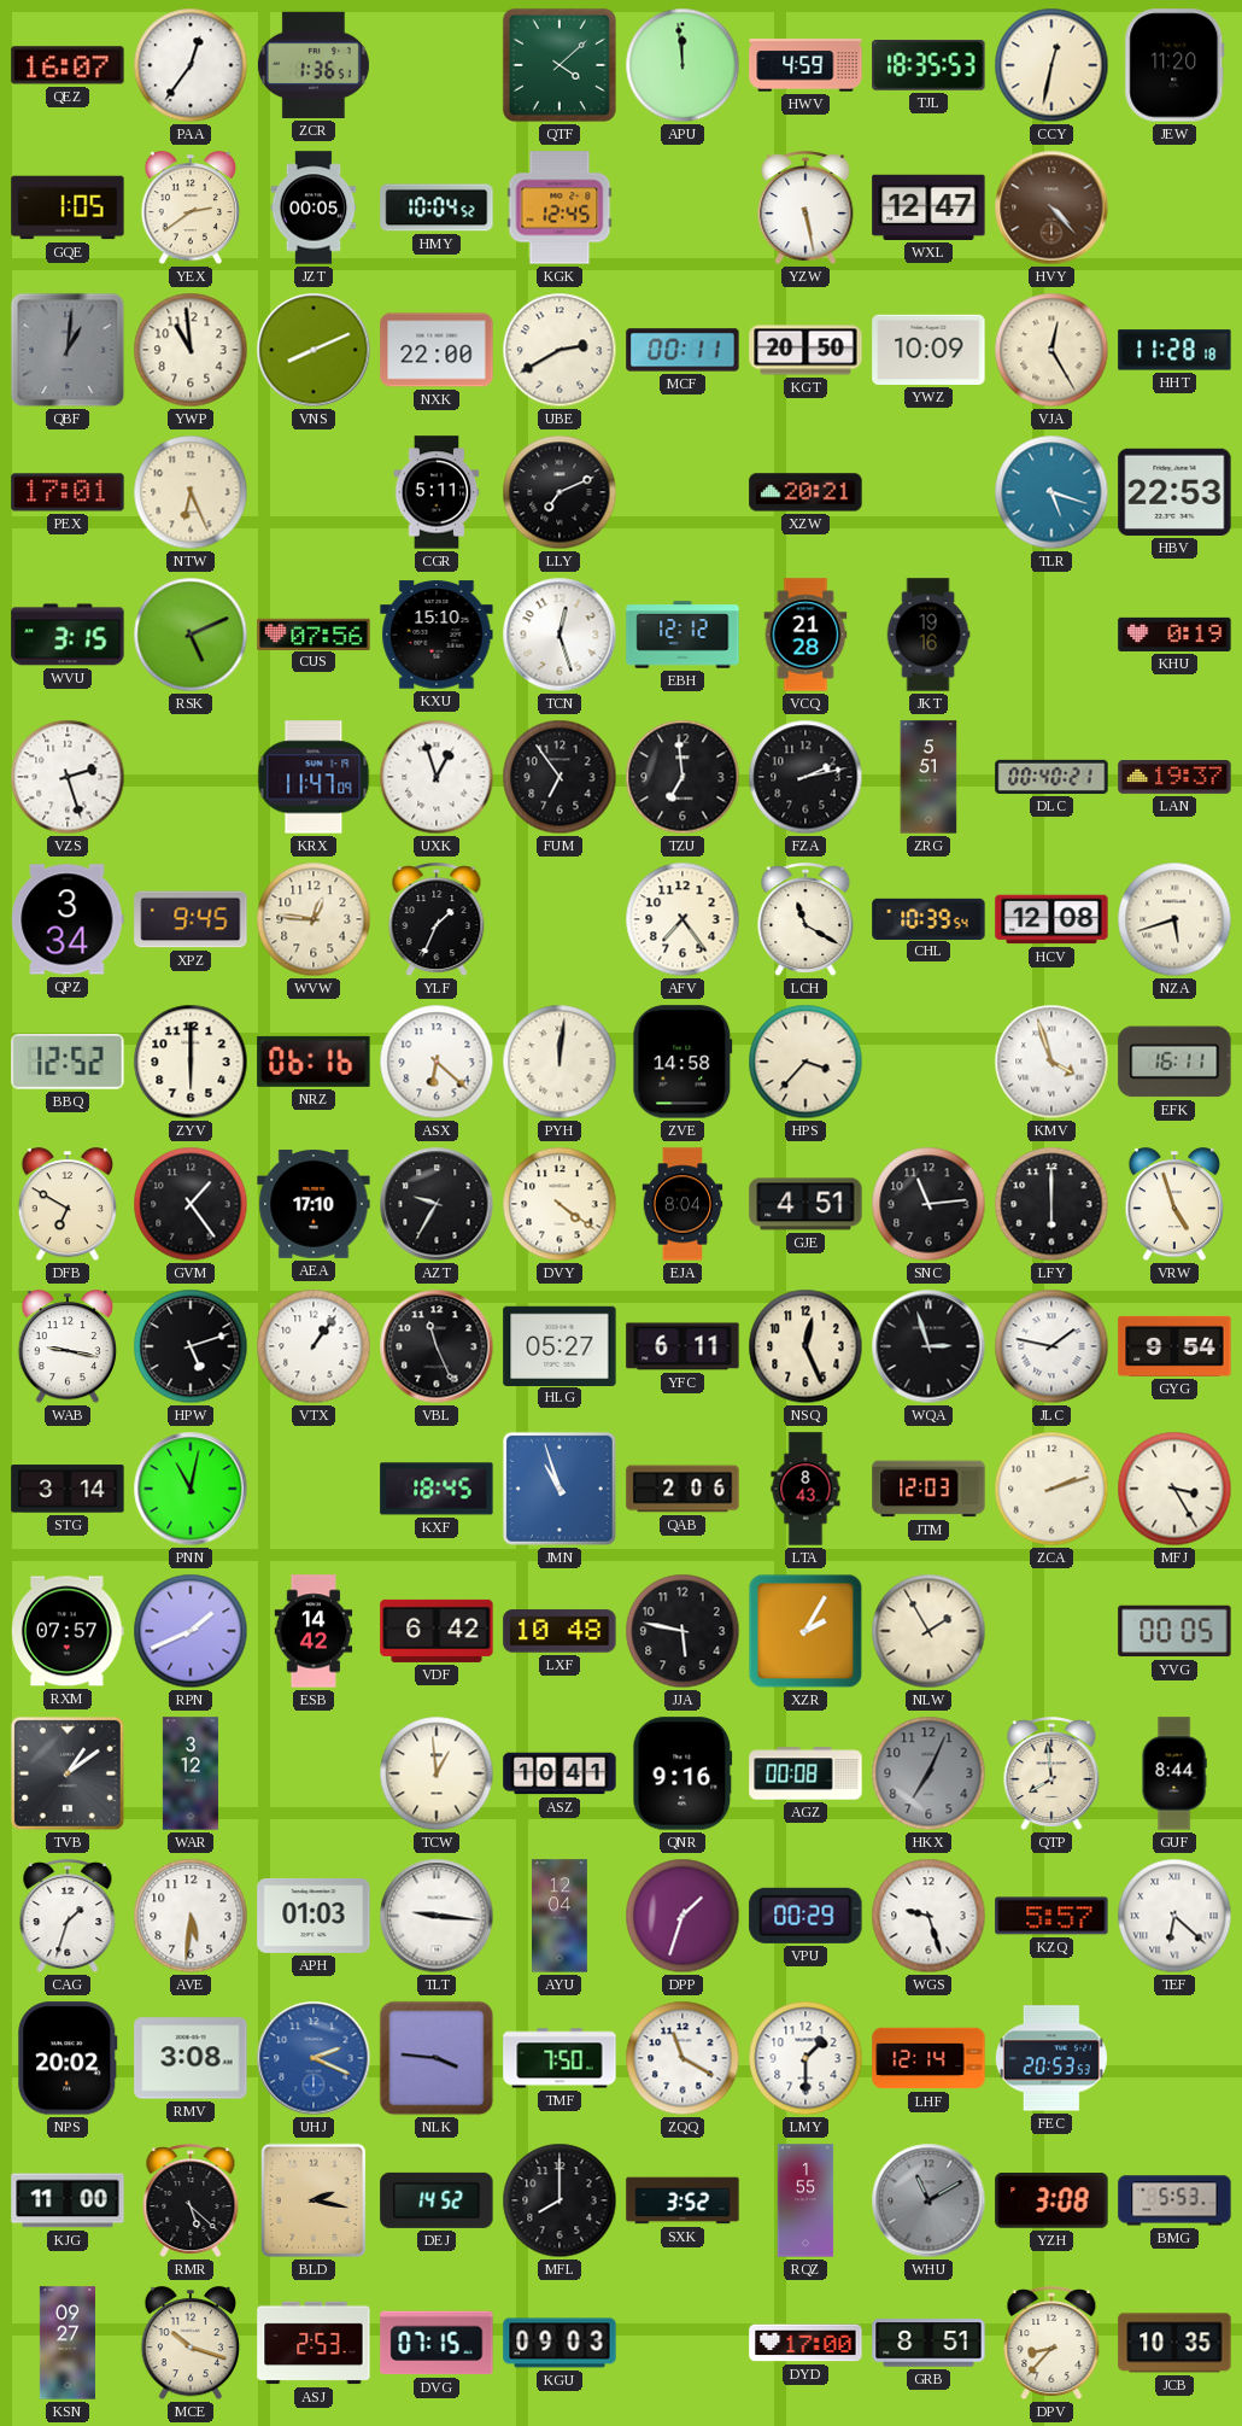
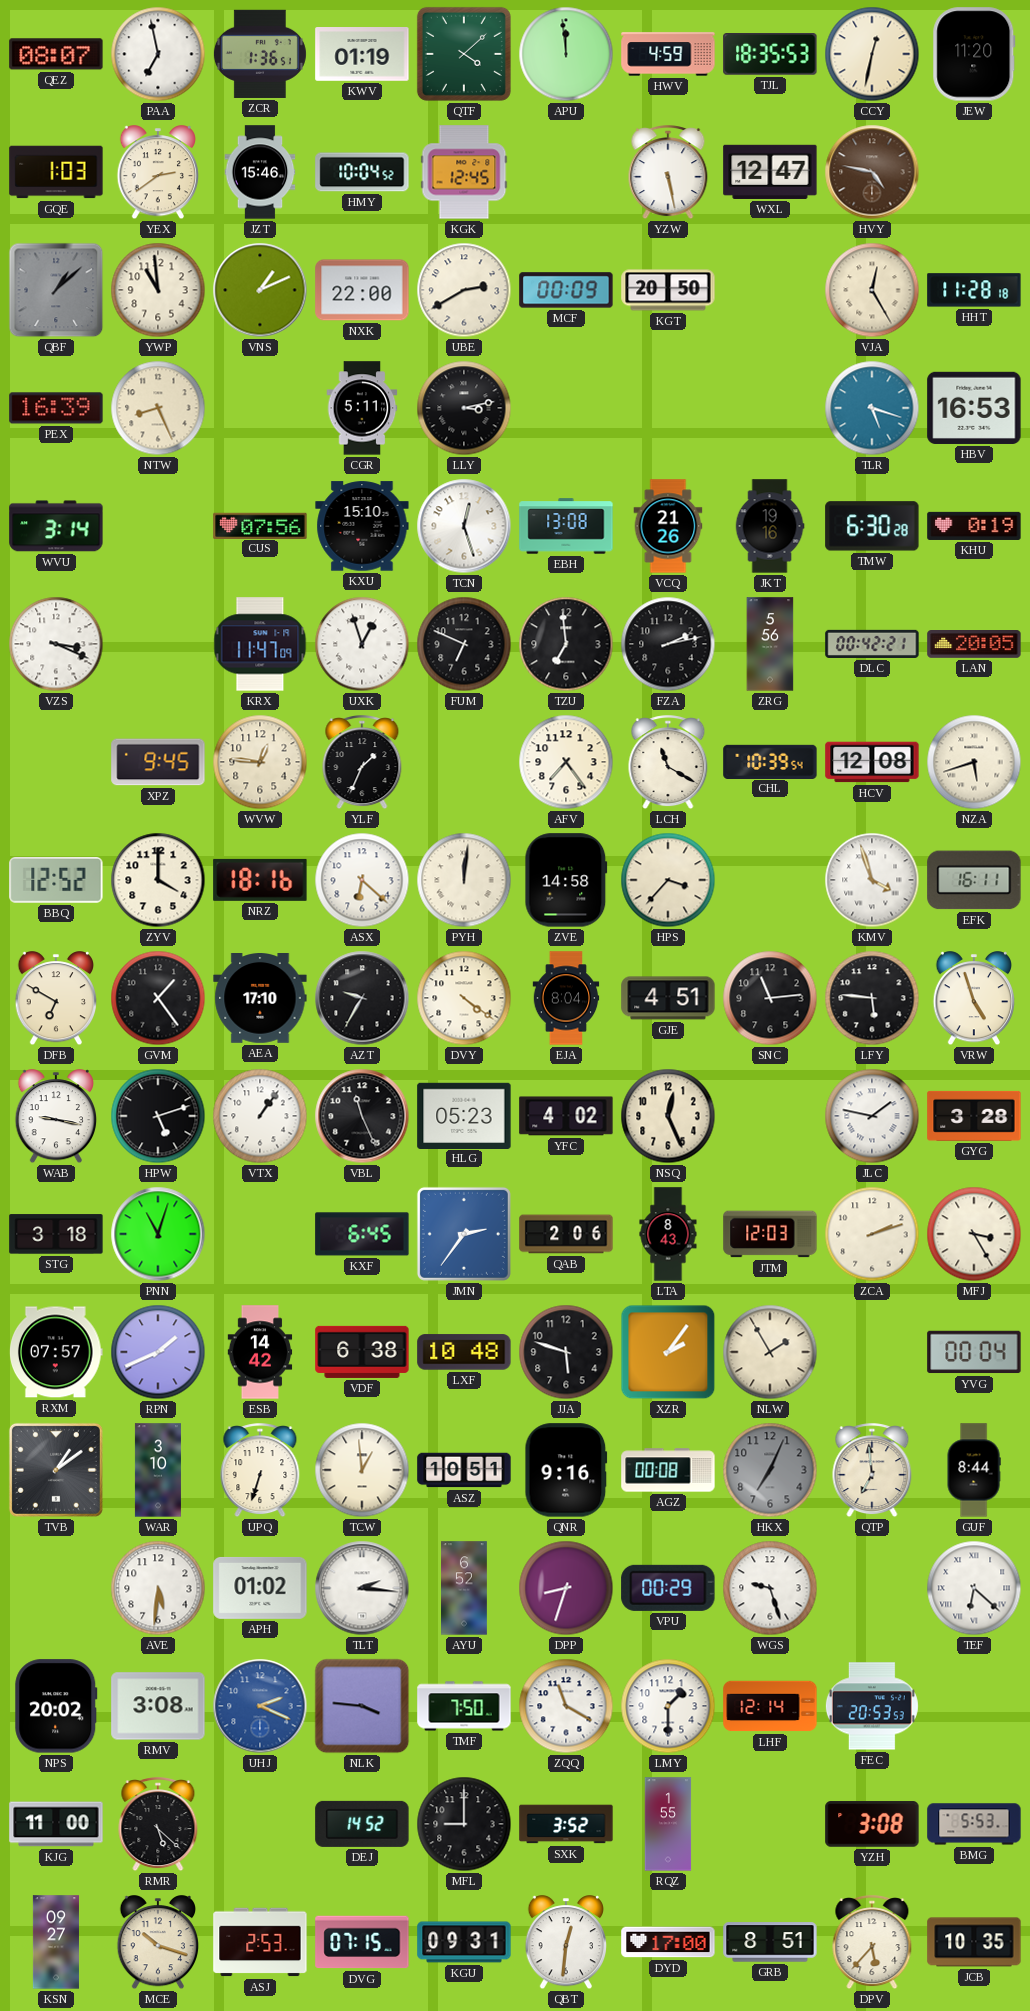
QEZ: 16:07 -> 08:07
PAA: 12:36 -> 6:58
KWV: none -> 01:19
GQE: 1:05 -> 1:03
JZT: 00:05 -> 15:46
HVY: 4:23 -> 4:47
QBF: 1:01 -> 1:08
VNS: 8:11 -> 1:11
MCF: 00:11 -> 00:09
YWZ: 10:09 -> none
PEX: 17:01 -> 16:39
NTW: 6:26 -> 8:26
LLY: 7:11 -> 3:13
XZW: 20:21 -> none
HBV: 22:53 -> 16:53
WVU: 3:15 -> 3:14
RSK: 5:11 -> none
EBH: 12:12 -> 13:08
VCQ: 21:28 -> 21:26
TMW: none -> 6:30
VZS: 2:27 -> 3:19
FUM: 6:54 -> 6:49
ZRG: 5:51 -> 5:56
DLC: 00:40 -> 00:42
LAN: 19:37 -> 20:05
QPZ: 3:34 -> none
ZYV: 6:00 -> 4:00
NRZ: 06:16 -> 18:16
LFY: 6:00 -> 5:46
HLG: 05:27 -> 05:23
YFC: 6:11 -> 4:02
WQA: 2:57 -> none
GYG: 9:54 -> 3:28
STG: 3:14 -> 3:18
PNN: 11:02 -> 11:03
KXF: 18:45 -> 6:45
JMN: 10:57 -> 2:36
VDF: 6:42 -> 6:38
JJA: 5:47 -> 5:48
XZR: 2:05 -> 2:06
YVG: 00:05 -> 00:04
WAR: 3:12 -> 3:10
UPQ: none -> 6:33
ASZ: 10:41 -> 10:51
QTP: 7:59 -> 6:59
CAG: 1:33 -> none
APH: 01:03 -> 01:02
TLT: 9:16 -> 2:16
AYU: 12:04 -> 6:52
DPP: 1:33 -> 8:33
KZQ: 5:57 -> none
BLD: 2:17 -> none
MFL: 8:00 -> 9:00
WHU: 11:10 -> none
KGU: 09:03 -> 09:31
QBT: none -> 12:31
DPV: 8:37 -> 5:37
